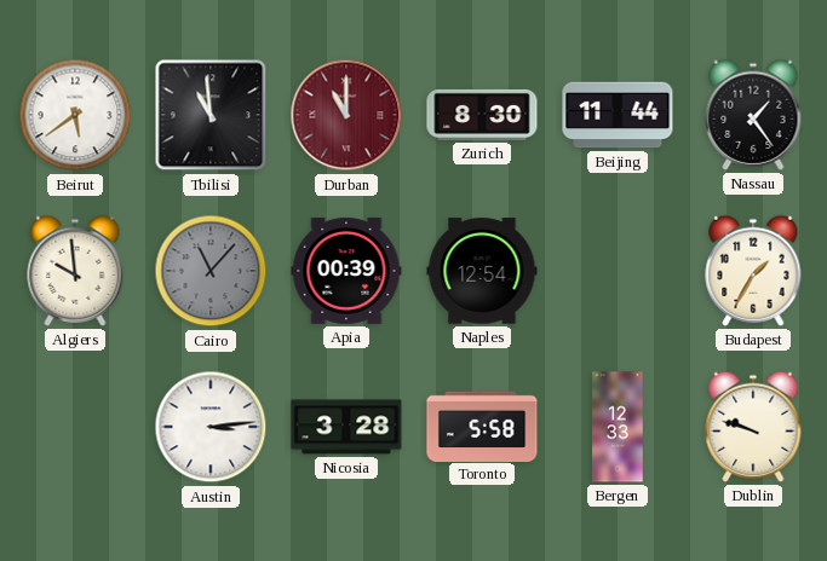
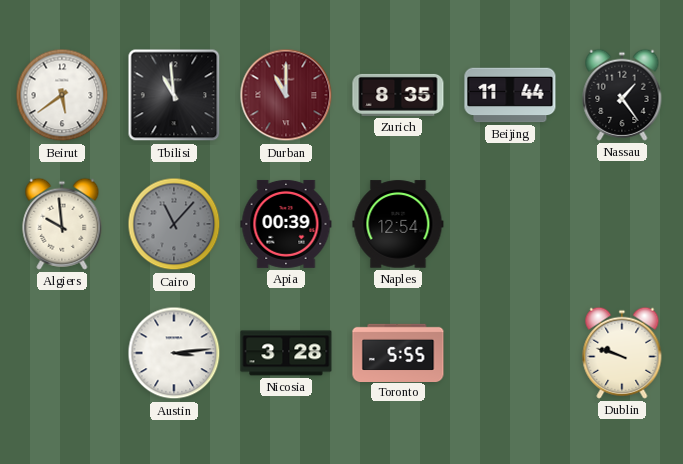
Zurich: 8:30 -> 8:35
Budapest: 1:35 -> none
Toronto: 5:58 -> 5:55
Bergen: 12:33 -> none
